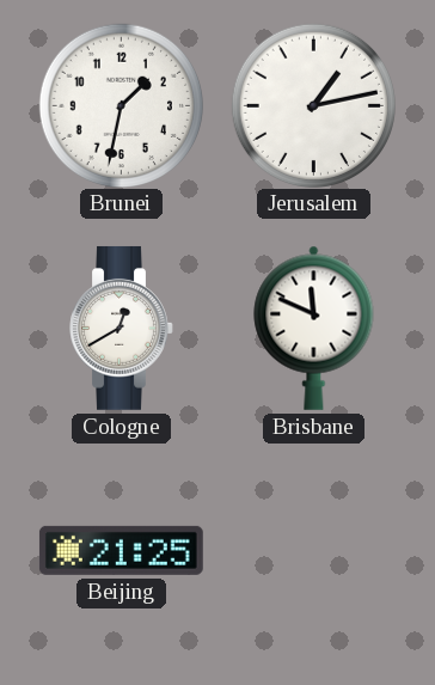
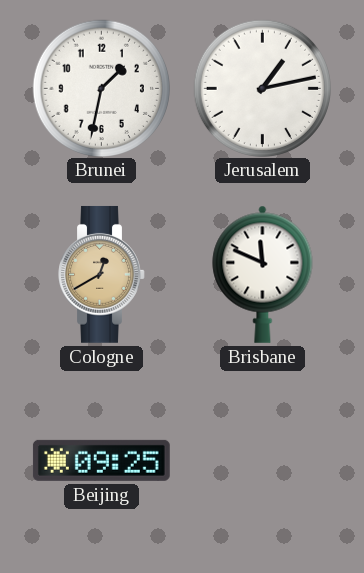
Cologne dial: white -> champagne
Beijing: 21:25 -> 09:25
